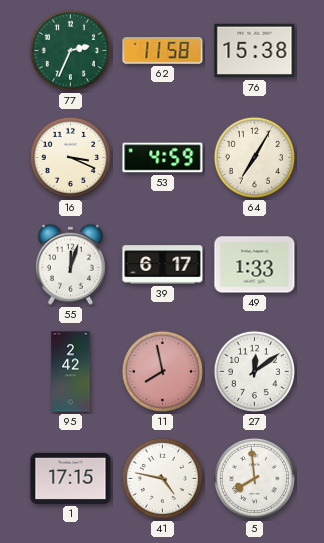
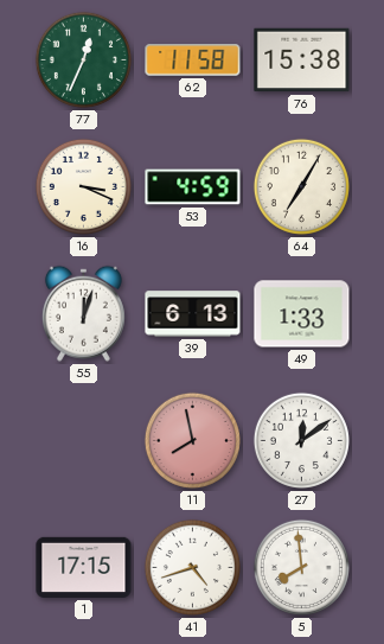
77: 2:34 -> 12:34
39: 6:17 -> 6:13
95: 2:42 -> none
41: 4:47 -> 4:42
